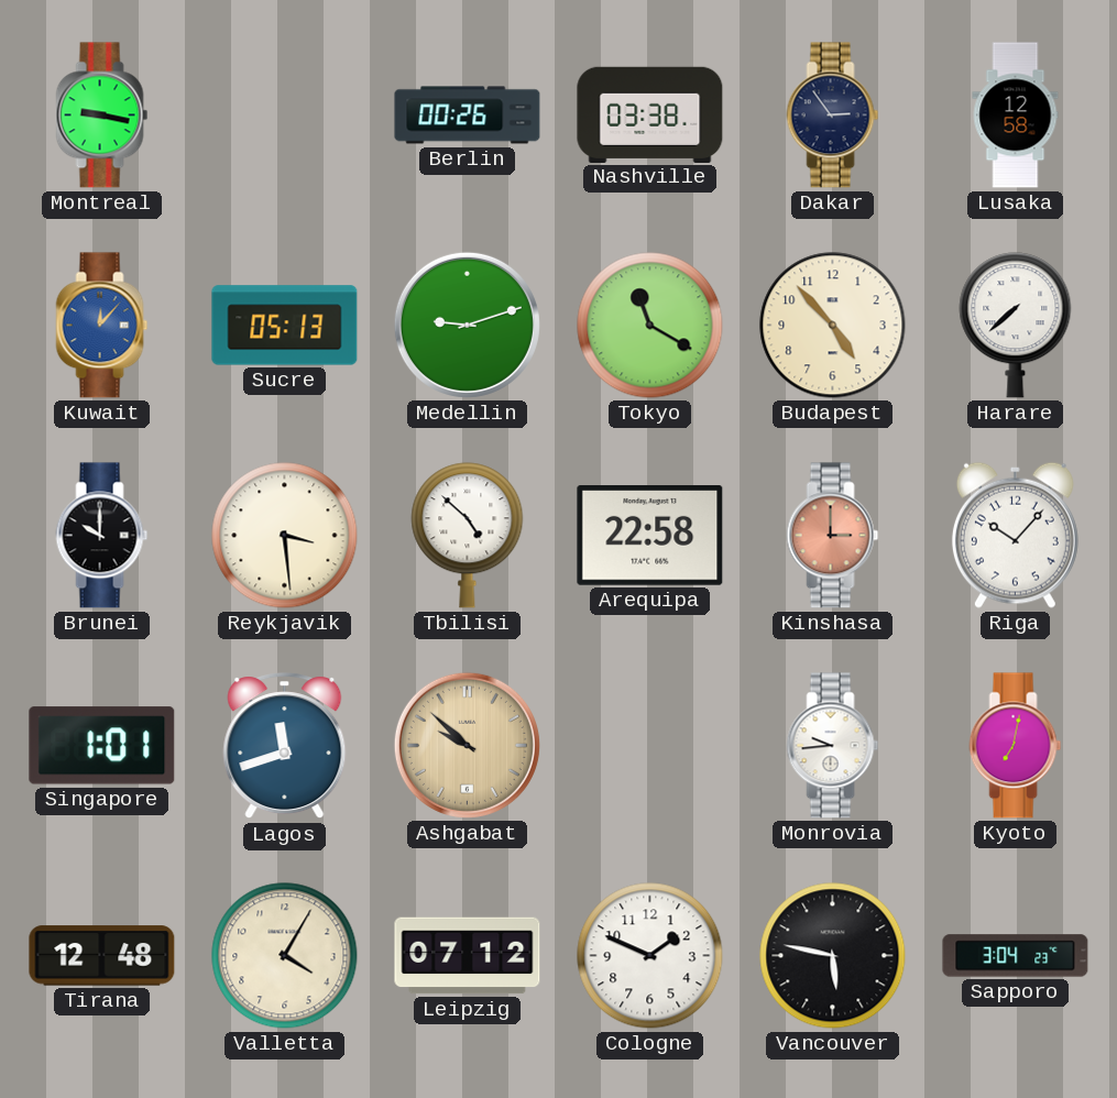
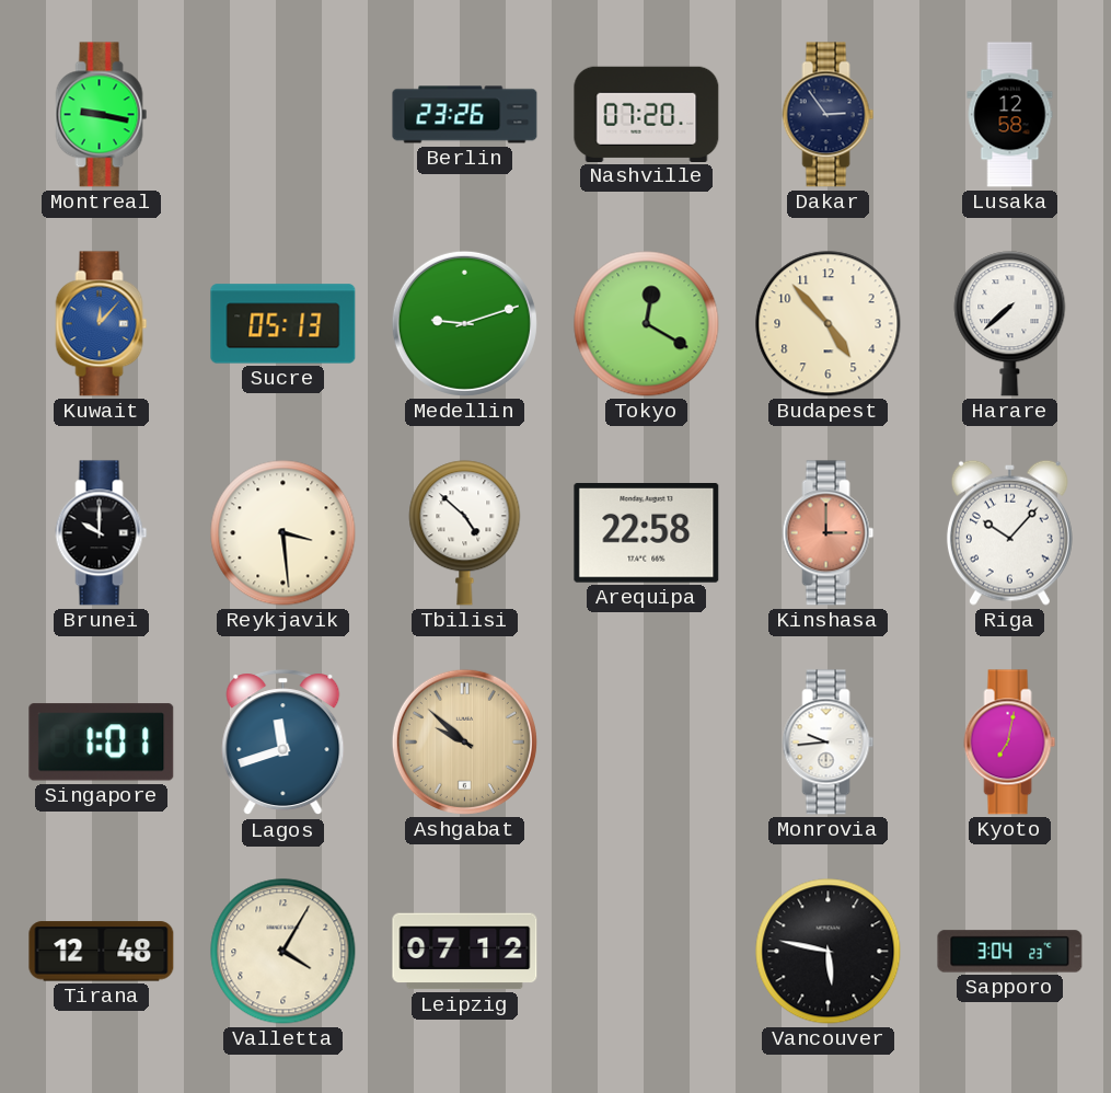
Berlin: 00:26 -> 23:26
Nashville: 03:38 -> 07:20
Tokyo: 11:20 -> 12:20
Cologne: 1:49 -> none
